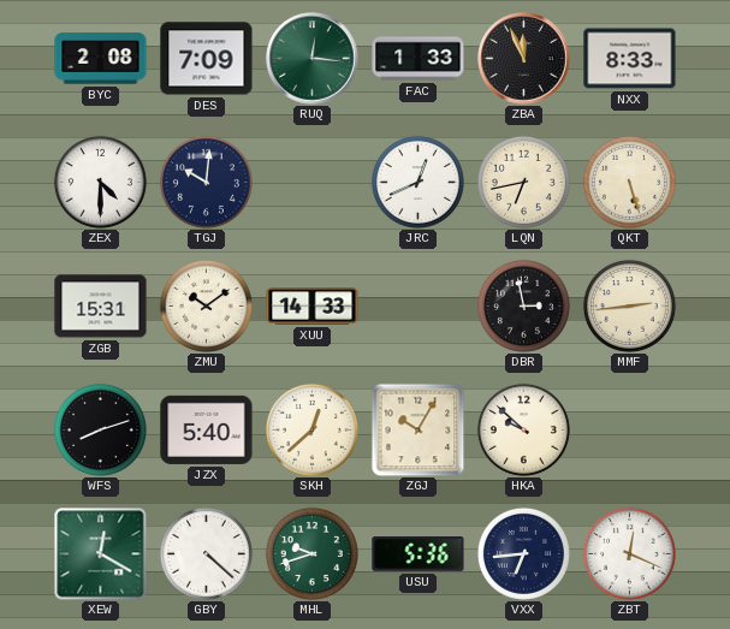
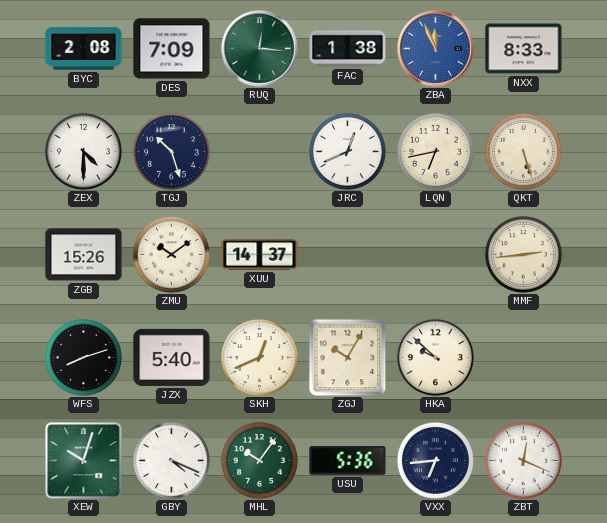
FAC: 1:33 -> 1:38
ZBA dial: black -> blue
TGJ: 10:01 -> 10:27
ZGB: 15:31 -> 15:26
XUU: 14:33 -> 14:37
DBR: 2:58 -> none
SKH: 12:38 -> 12:41
XEW: 12:20 -> 10:03
GBY: 4:22 -> 4:19
MHL: 9:42 -> 10:06
